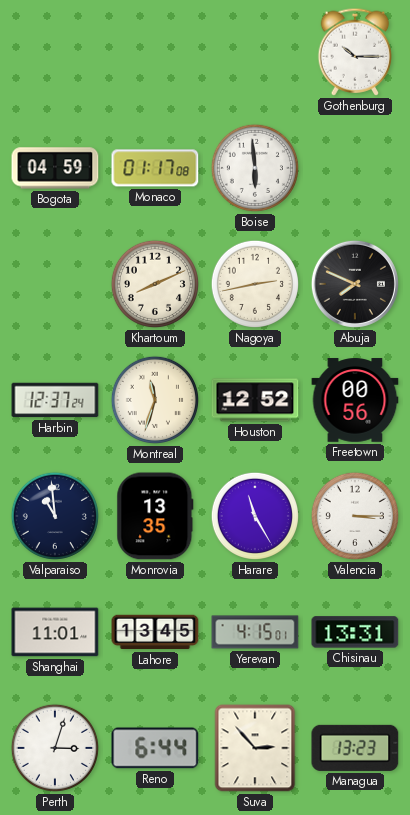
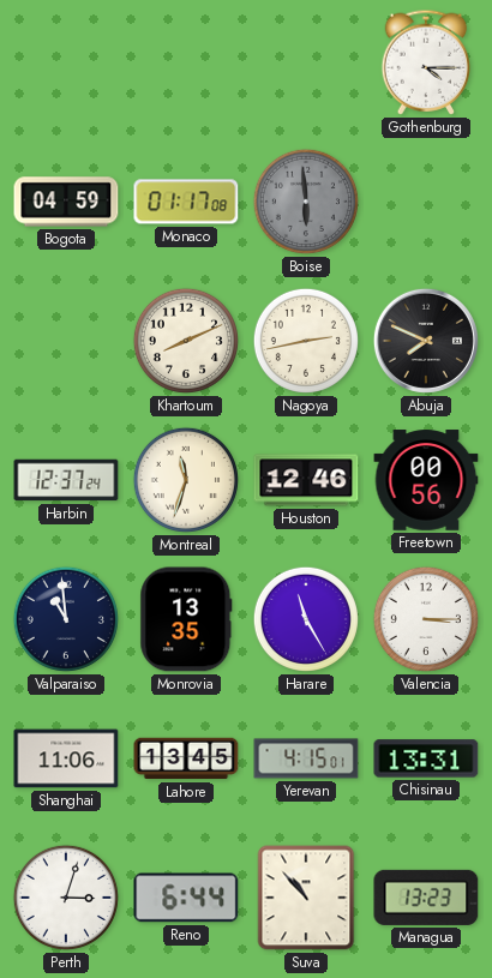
Gothenburg: 10:15 -> 4:15
Boise dial: white -> grey
Houston: 12:52 -> 12:46
Shanghai: 11:01 -> 11:06
Suva: 2:53 -> 10:53
